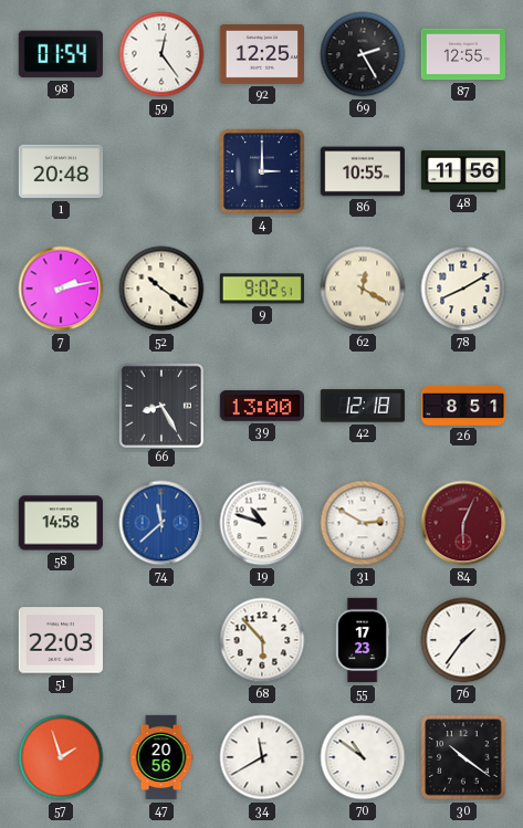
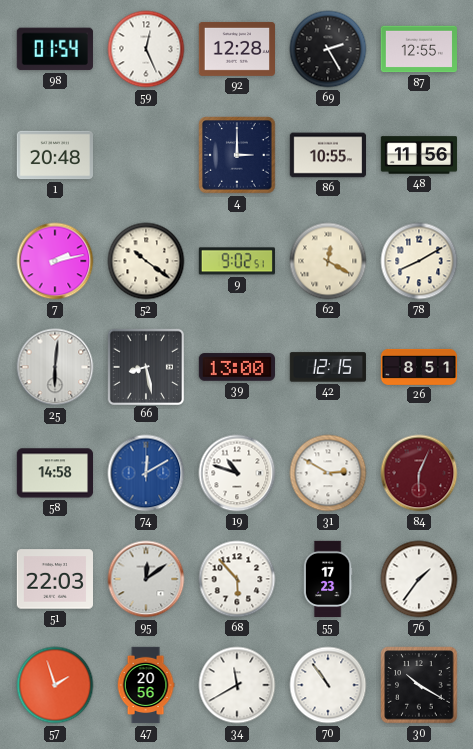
59: 12:24 -> 12:26
92: 12:25 -> 12:28
25: none -> 6:01
66: 8:25 -> 8:28
42: 12:18 -> 12:15
74: 11:38 -> 12:10
95: none -> 12:09
70: 10:51 -> 10:54
30: 10:21 -> 10:20
